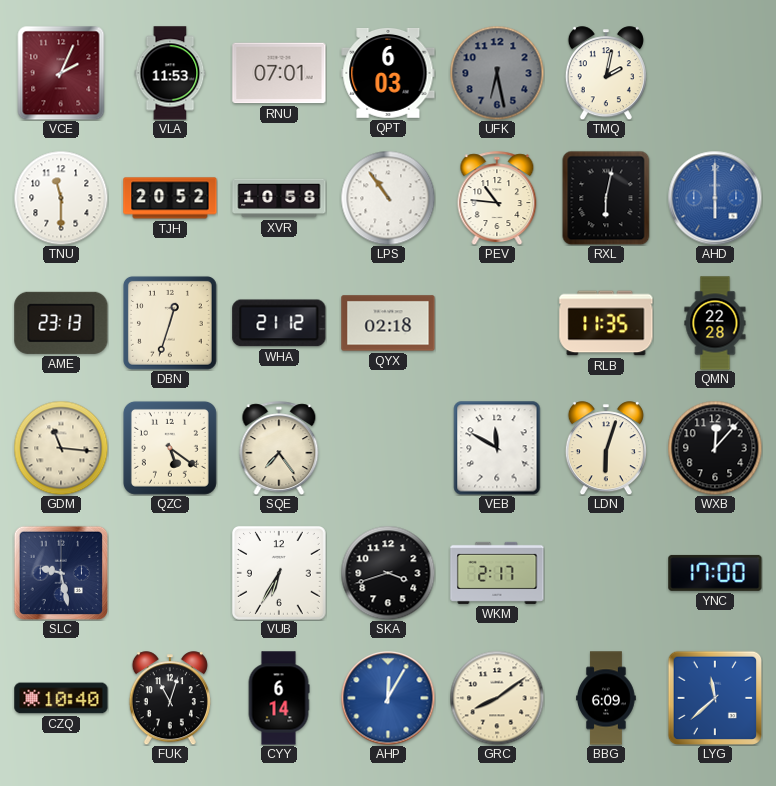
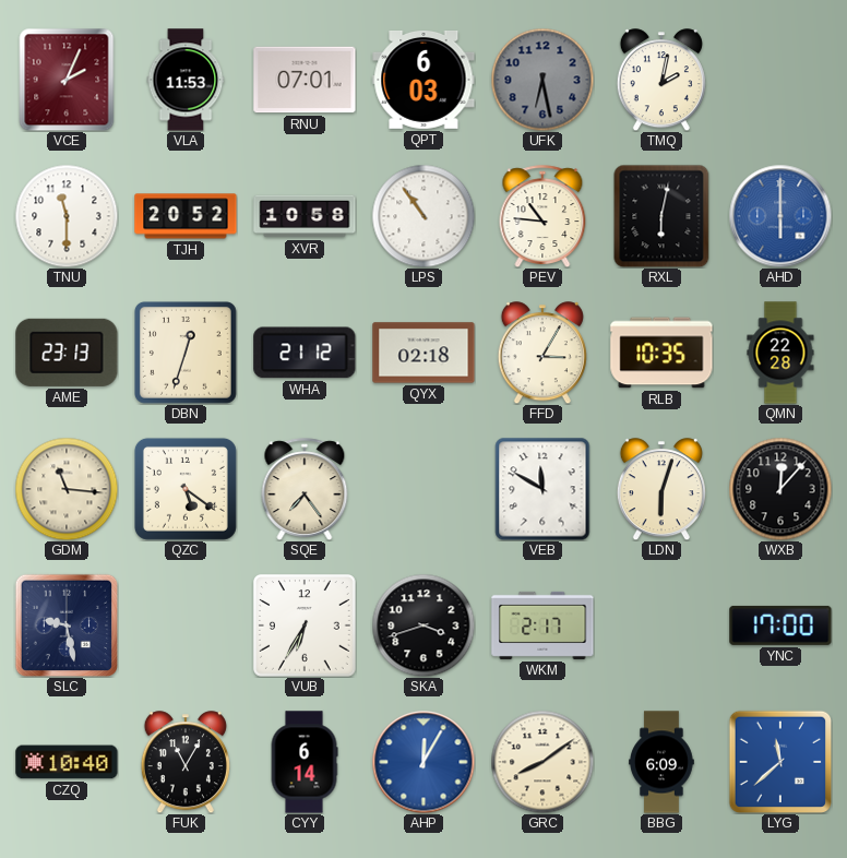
FFD: none -> 3:05
RLB: 11:35 -> 10:35
FUK: 11:03 -> 11:05
